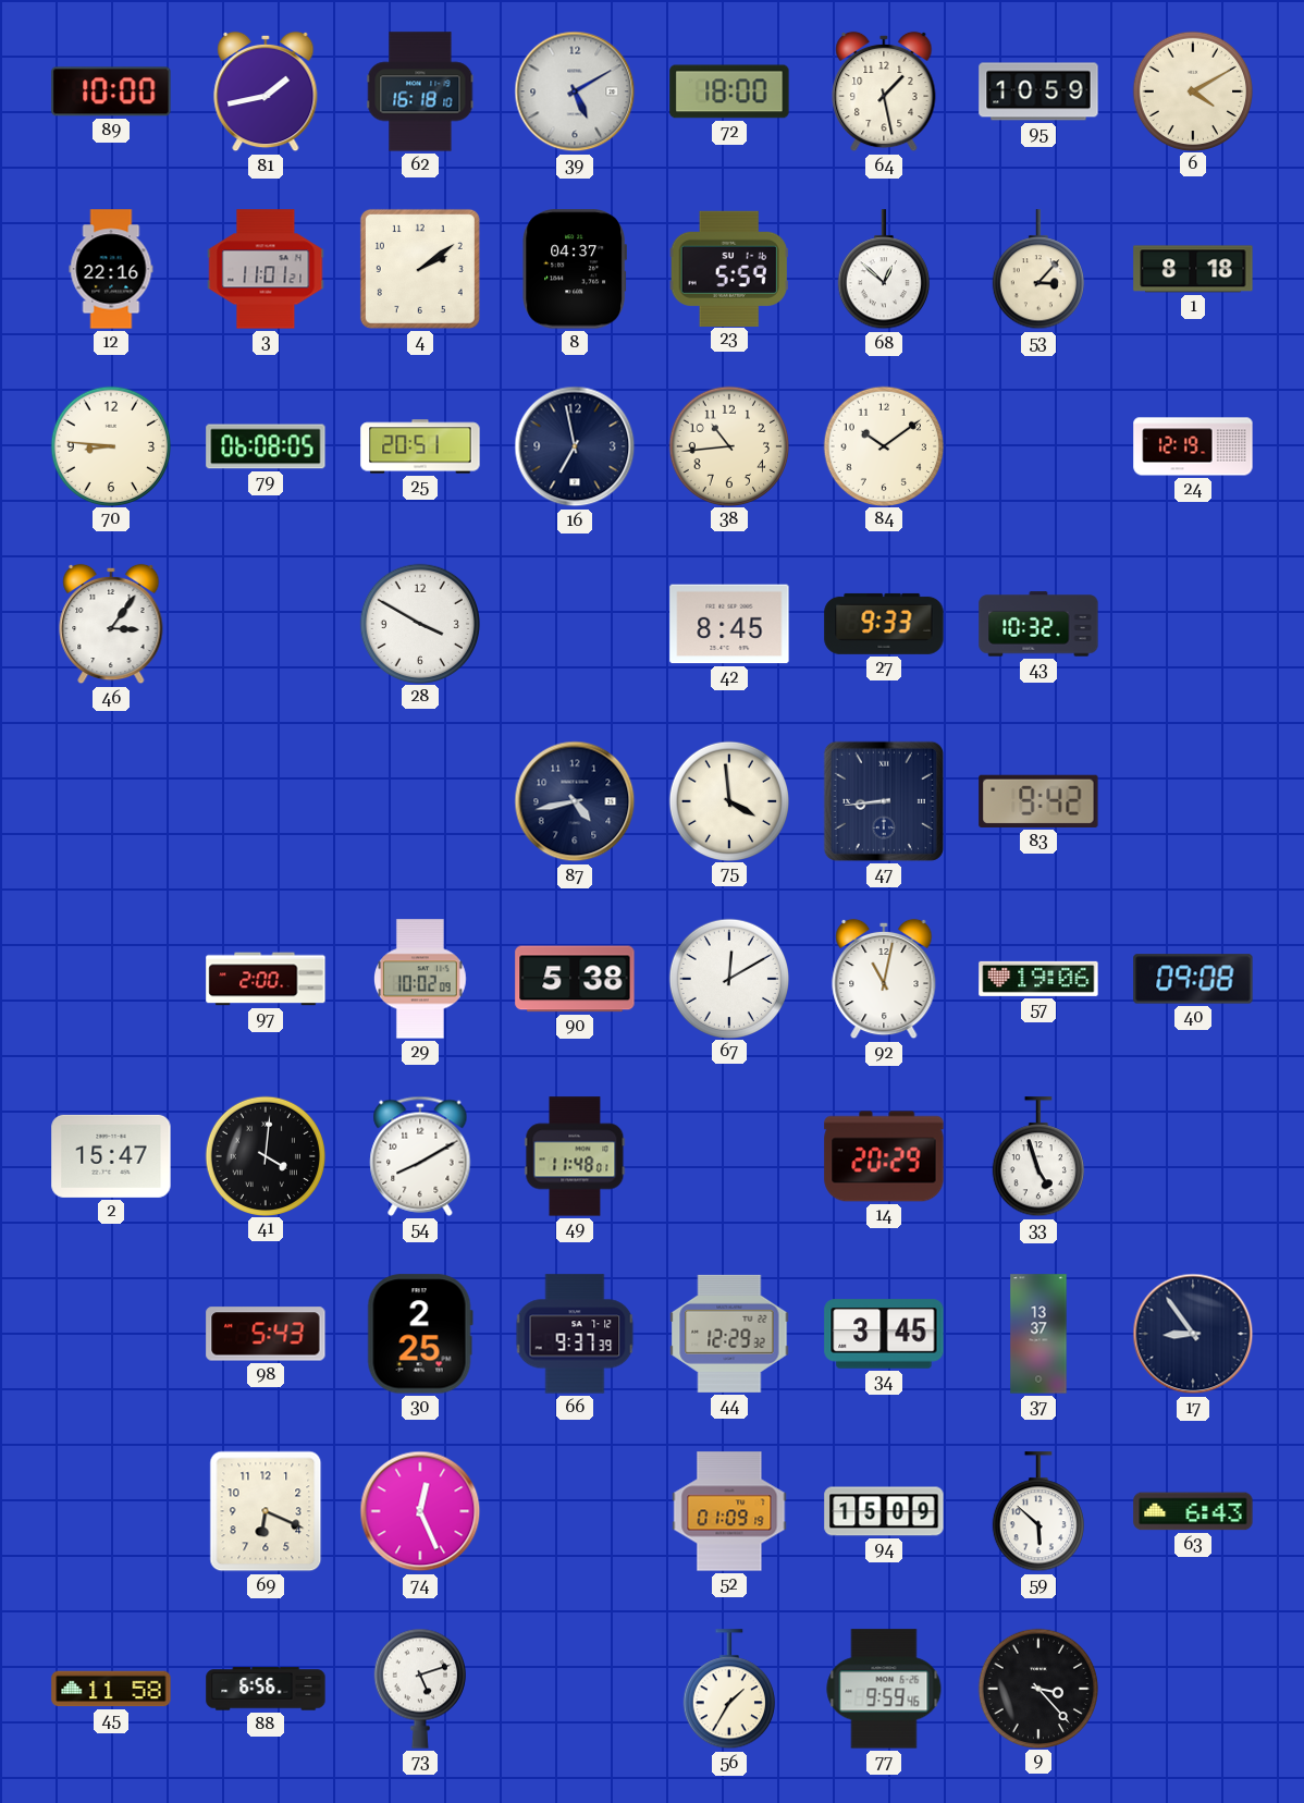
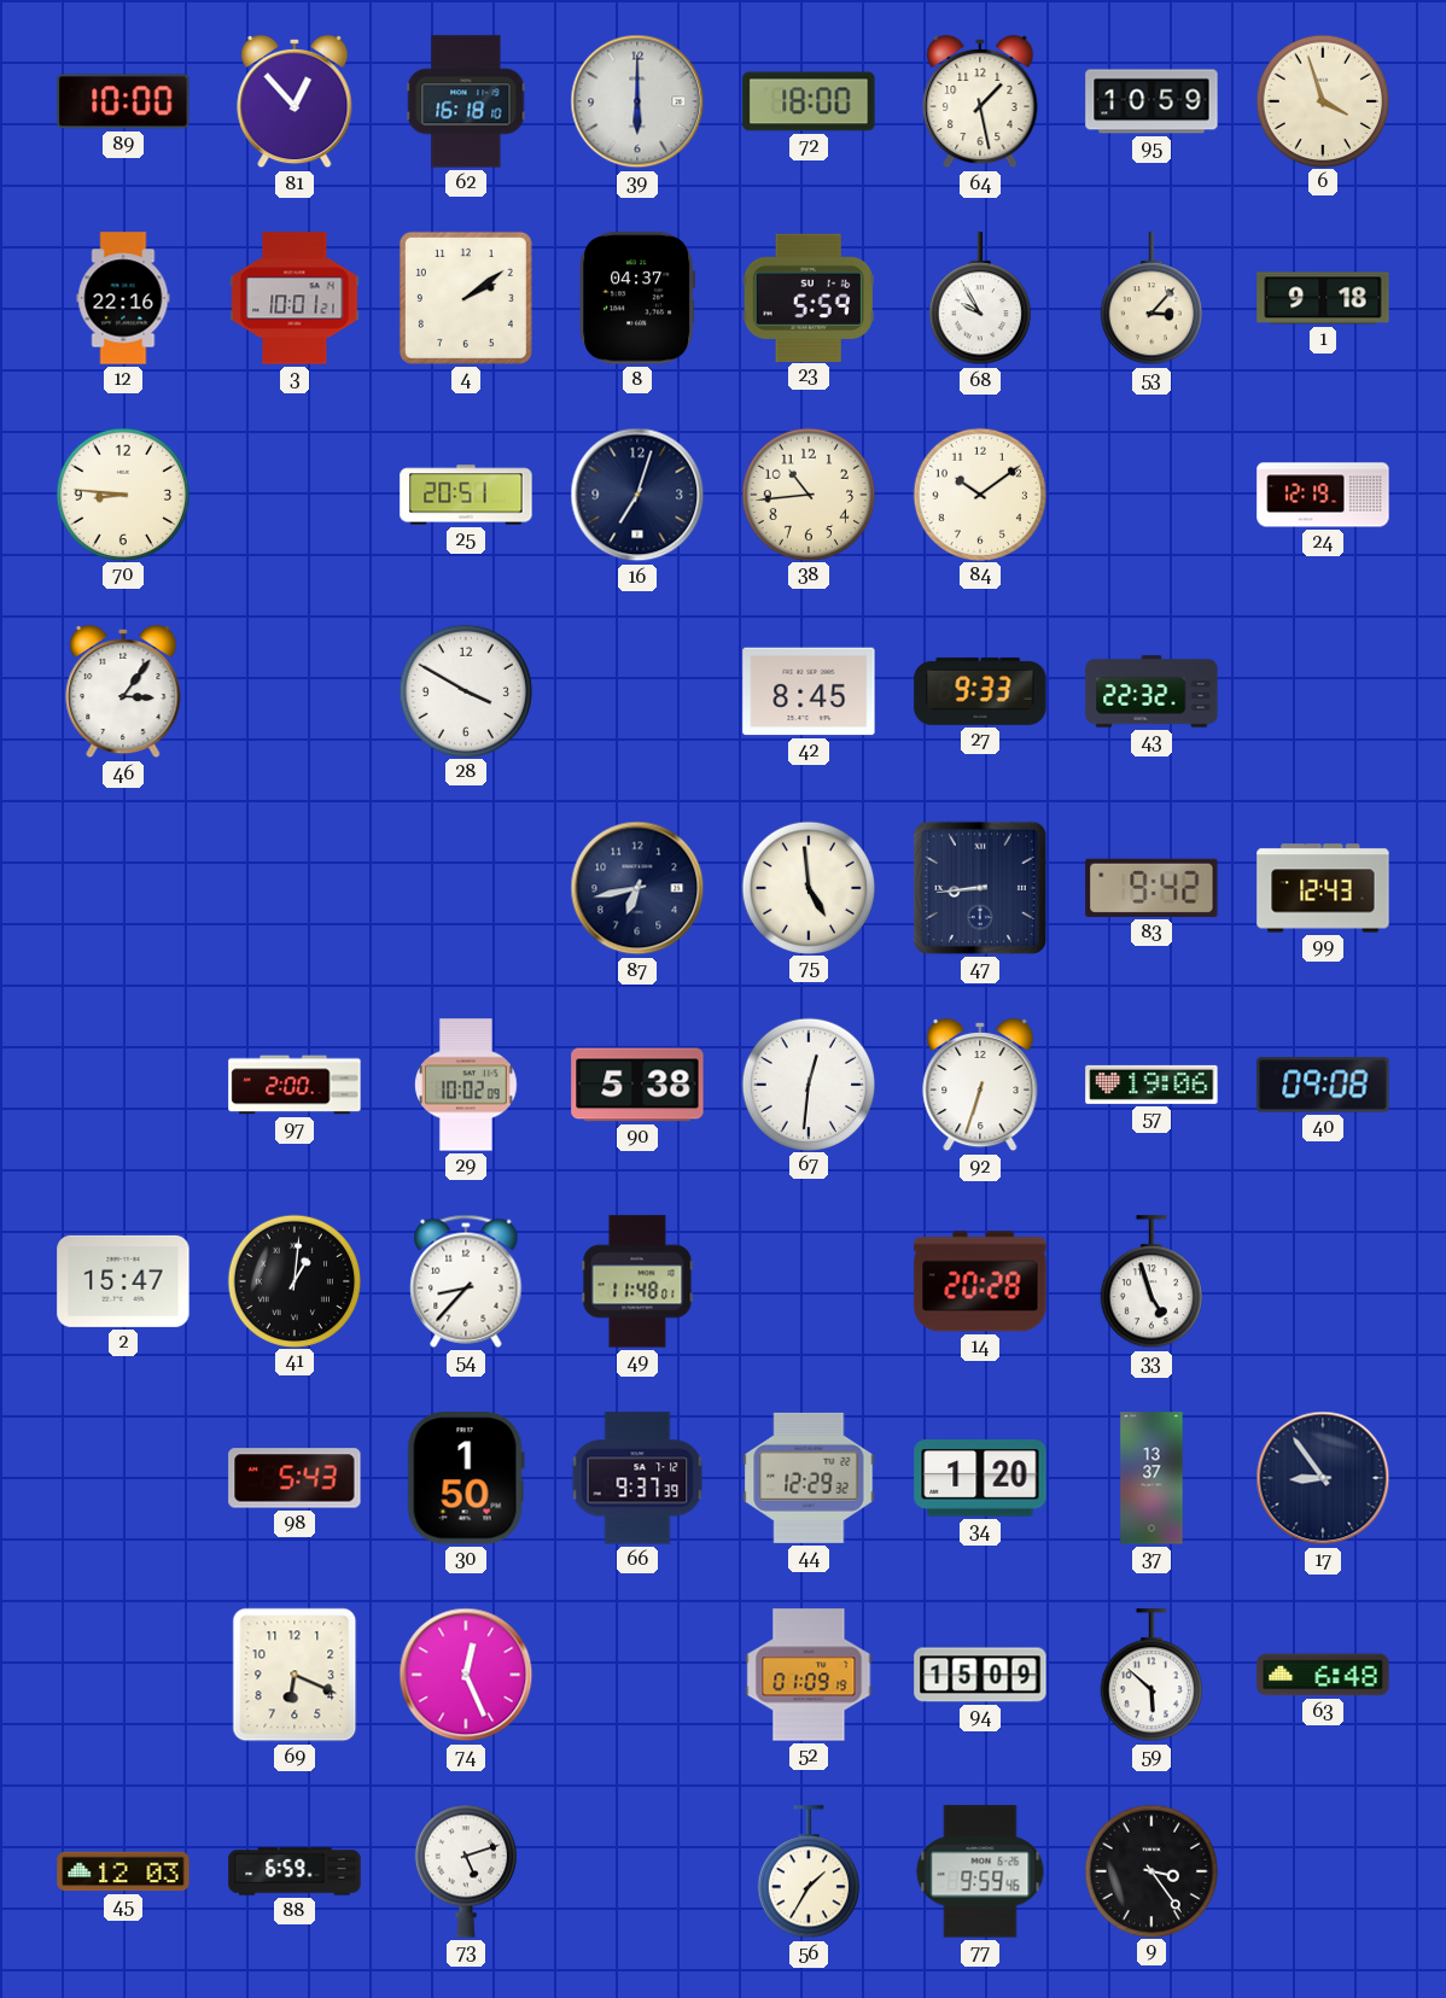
81: 1:43 -> 12:53
39: 5:10 -> 6:00
6: 4:10 -> 3:57
3: 11:01 -> 10:01
68: 12:52 -> 9:55
1: 8:18 -> 9:18
79: 06:08 -> none
16: 6:58 -> 7:03
43: 10:32 -> 22:32
87: 4:43 -> 6:43
75: 3:59 -> 4:59
99: none -> 12:43
67: 12:10 -> 12:31
92: 11:02 -> 6:33
41: 4:01 -> 1:01
54: 8:10 -> 8:37
14: 20:29 -> 20:28
30: 2:25 -> 1:50
34: 3:45 -> 1:20
63: 6:43 -> 6:48
45: 11:58 -> 12:03
88: 6:56 -> 6:59
9: 3:23 -> 3:24
